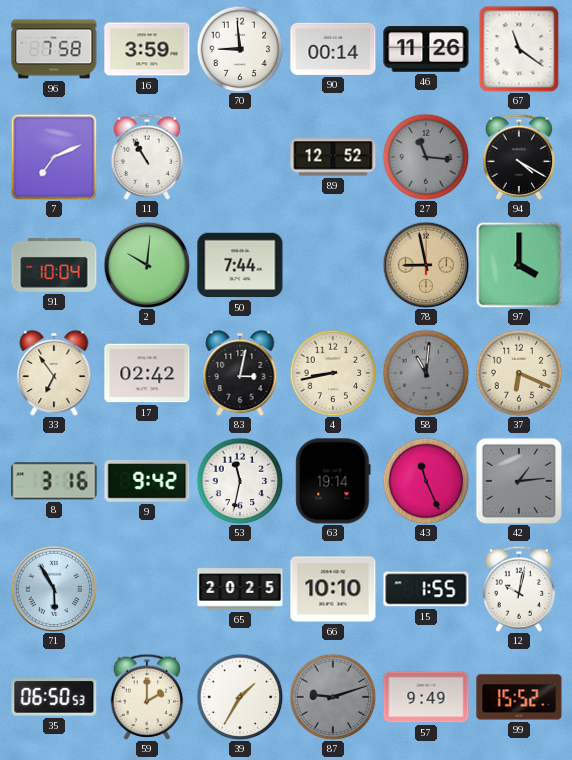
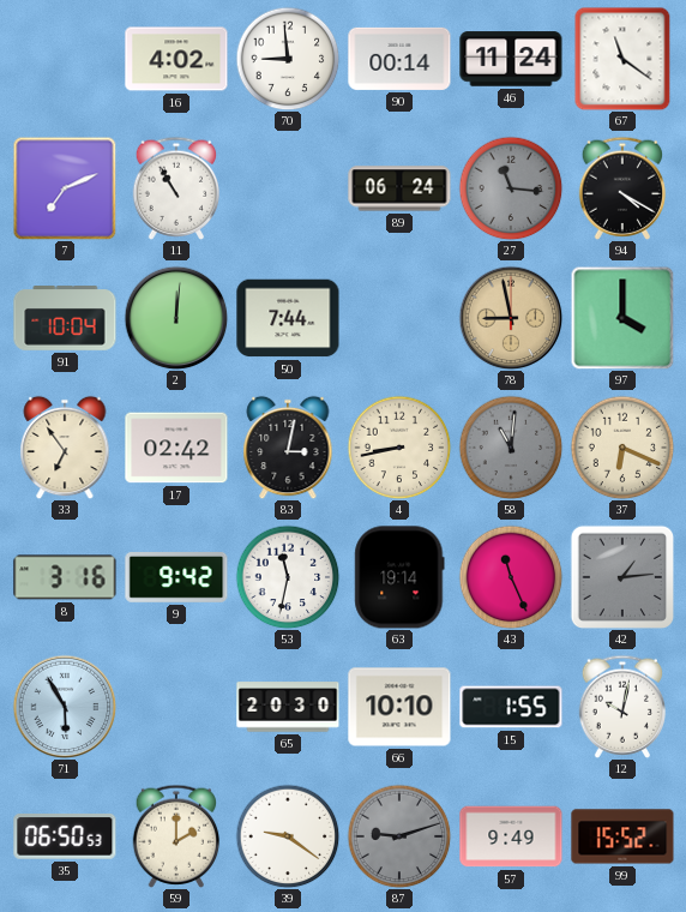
96: 7:58 -> none
16: 3:59 -> 4:02
46: 11:26 -> 11:24
89: 12:52 -> 06:24
2: 10:01 -> 12:01
65: 20:25 -> 20:30
39: 1:35 -> 9:21
